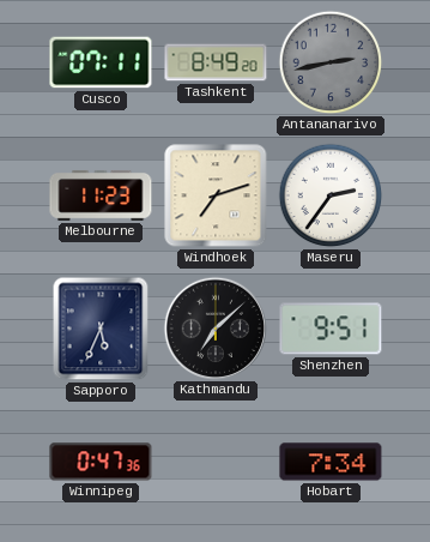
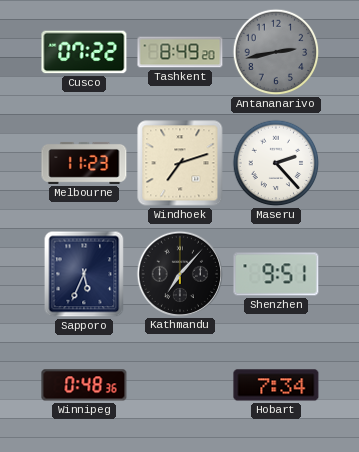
Cusco: 07:11 -> 07:22
Maseru: 2:36 -> 2:23
Kathmandu: 7:08 -> 7:07
Winnipeg: 0:47 -> 0:48
